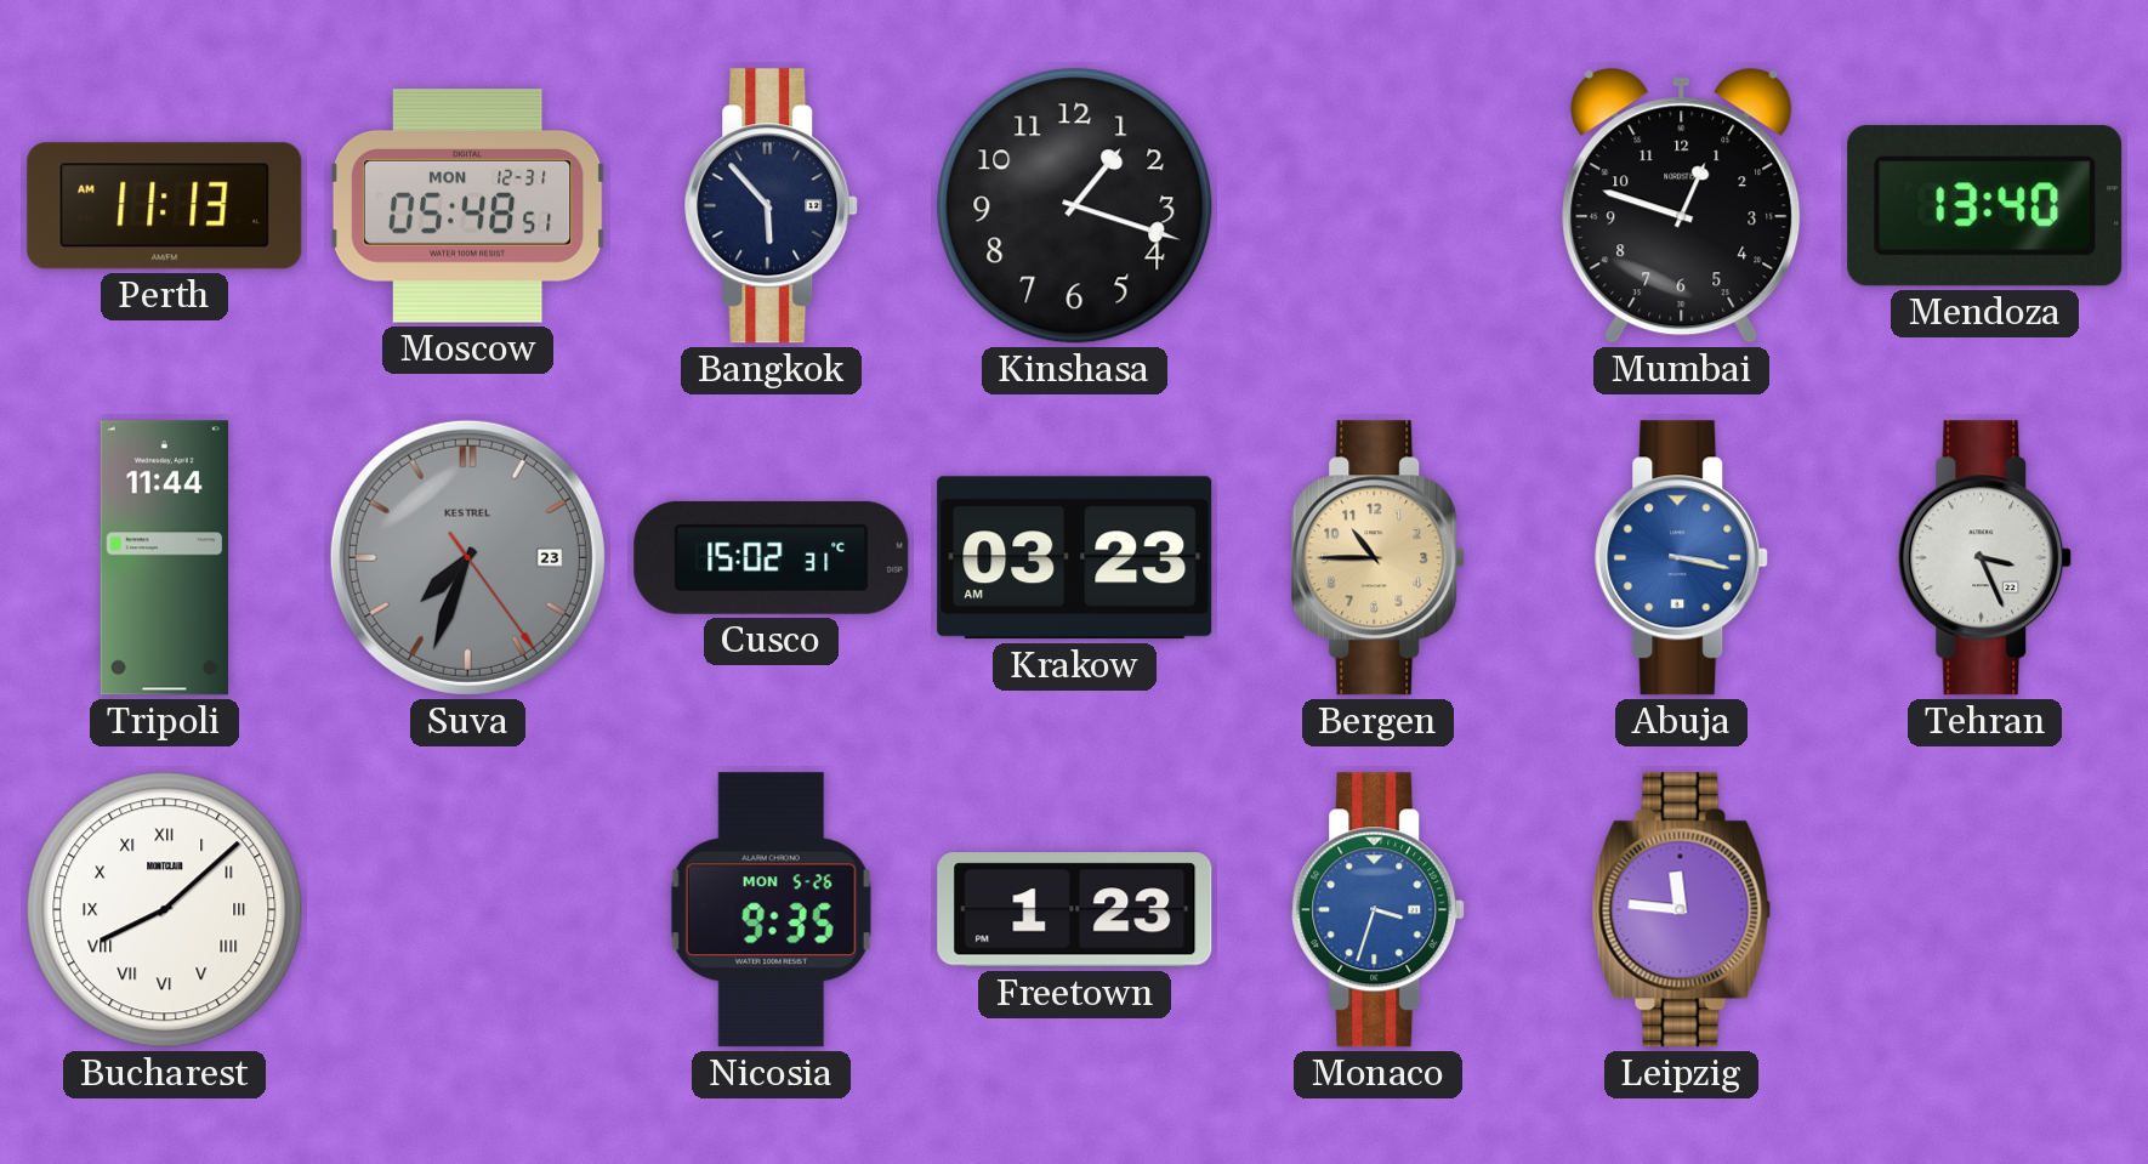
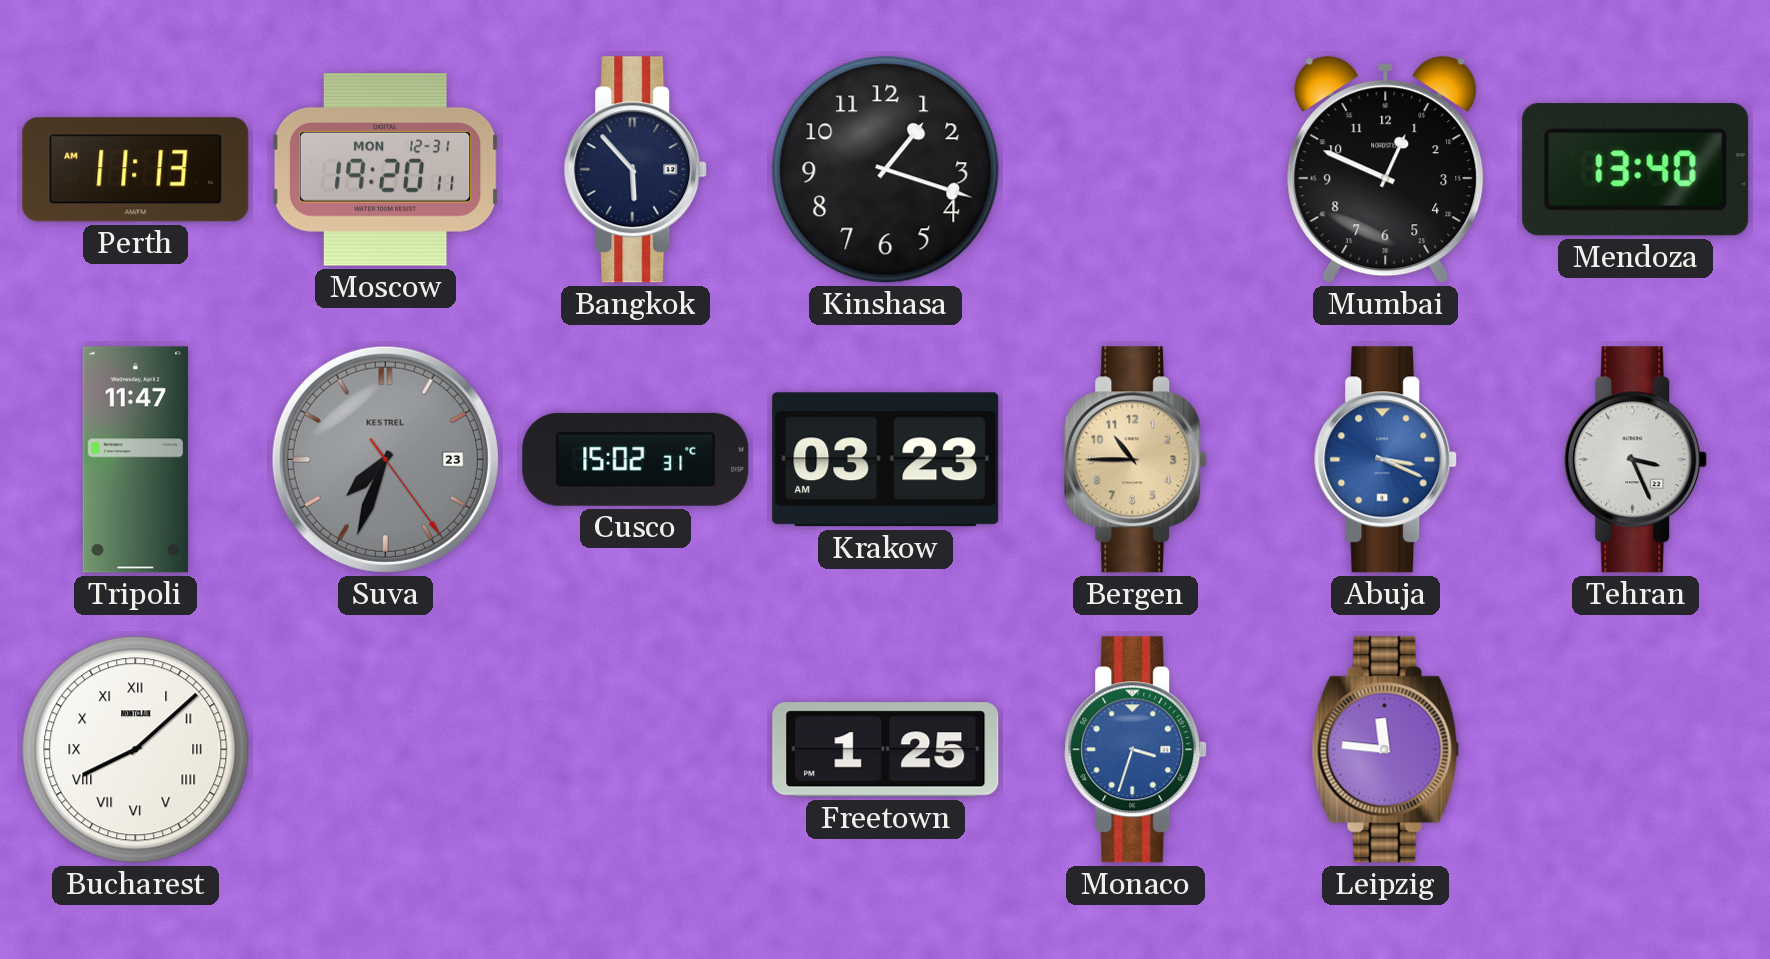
Moscow: 05:48 -> 19:20
Mumbai: 12:48 -> 12:49
Tripoli: 11:44 -> 11:47
Abuja: 3:17 -> 3:19
Nicosia: 9:35 -> none
Freetown: 1:23 -> 1:25
